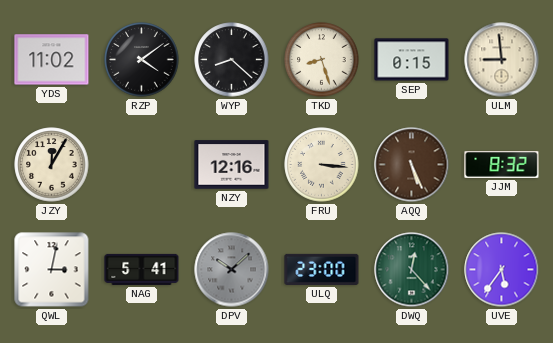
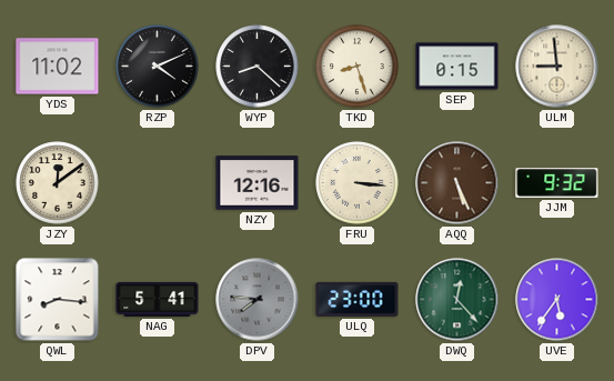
RZP: 4:09 -> 4:11
JZY: 12:05 -> 12:09
JJM: 8:32 -> 9:32
QWL: 3:02 -> 8:16
DPV: 10:08 -> 7:46
